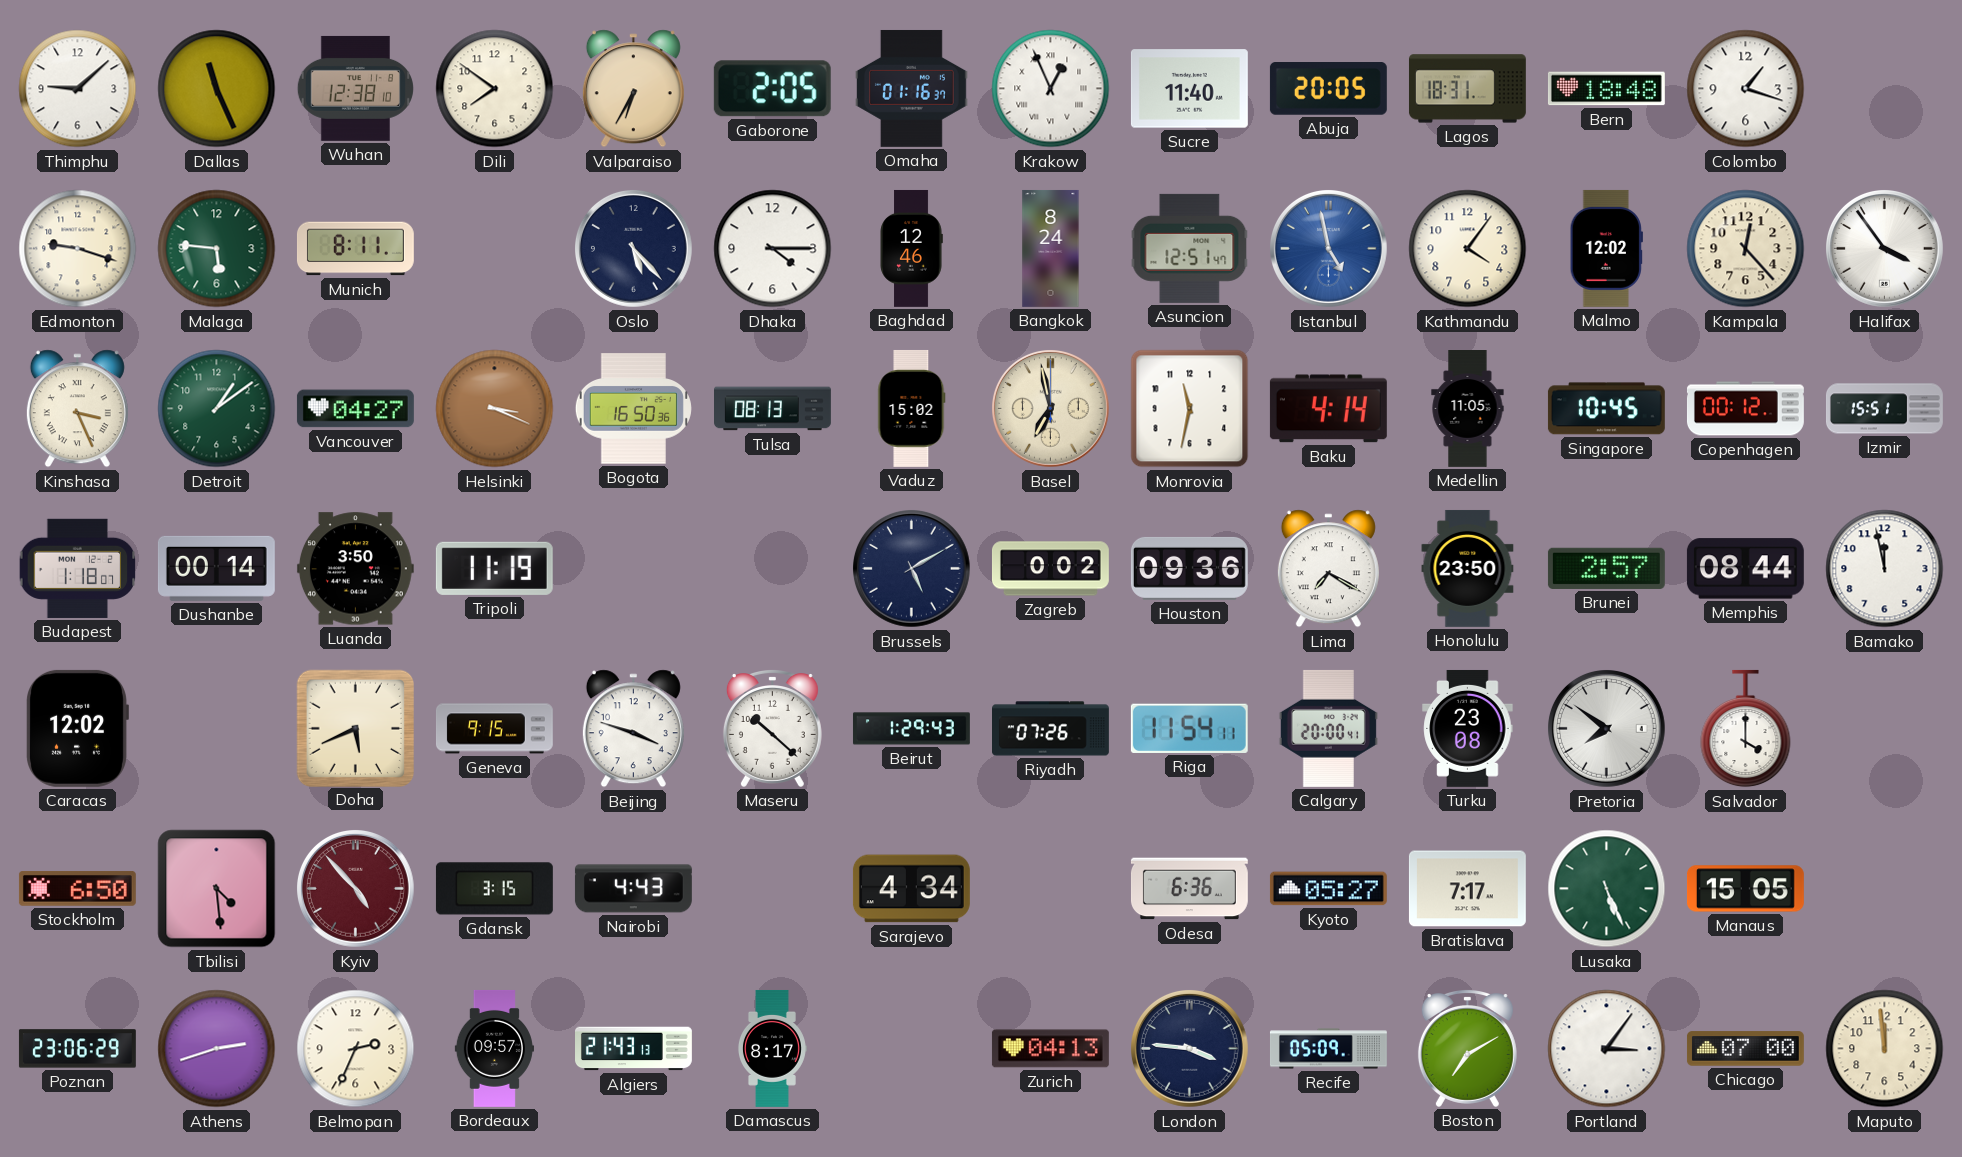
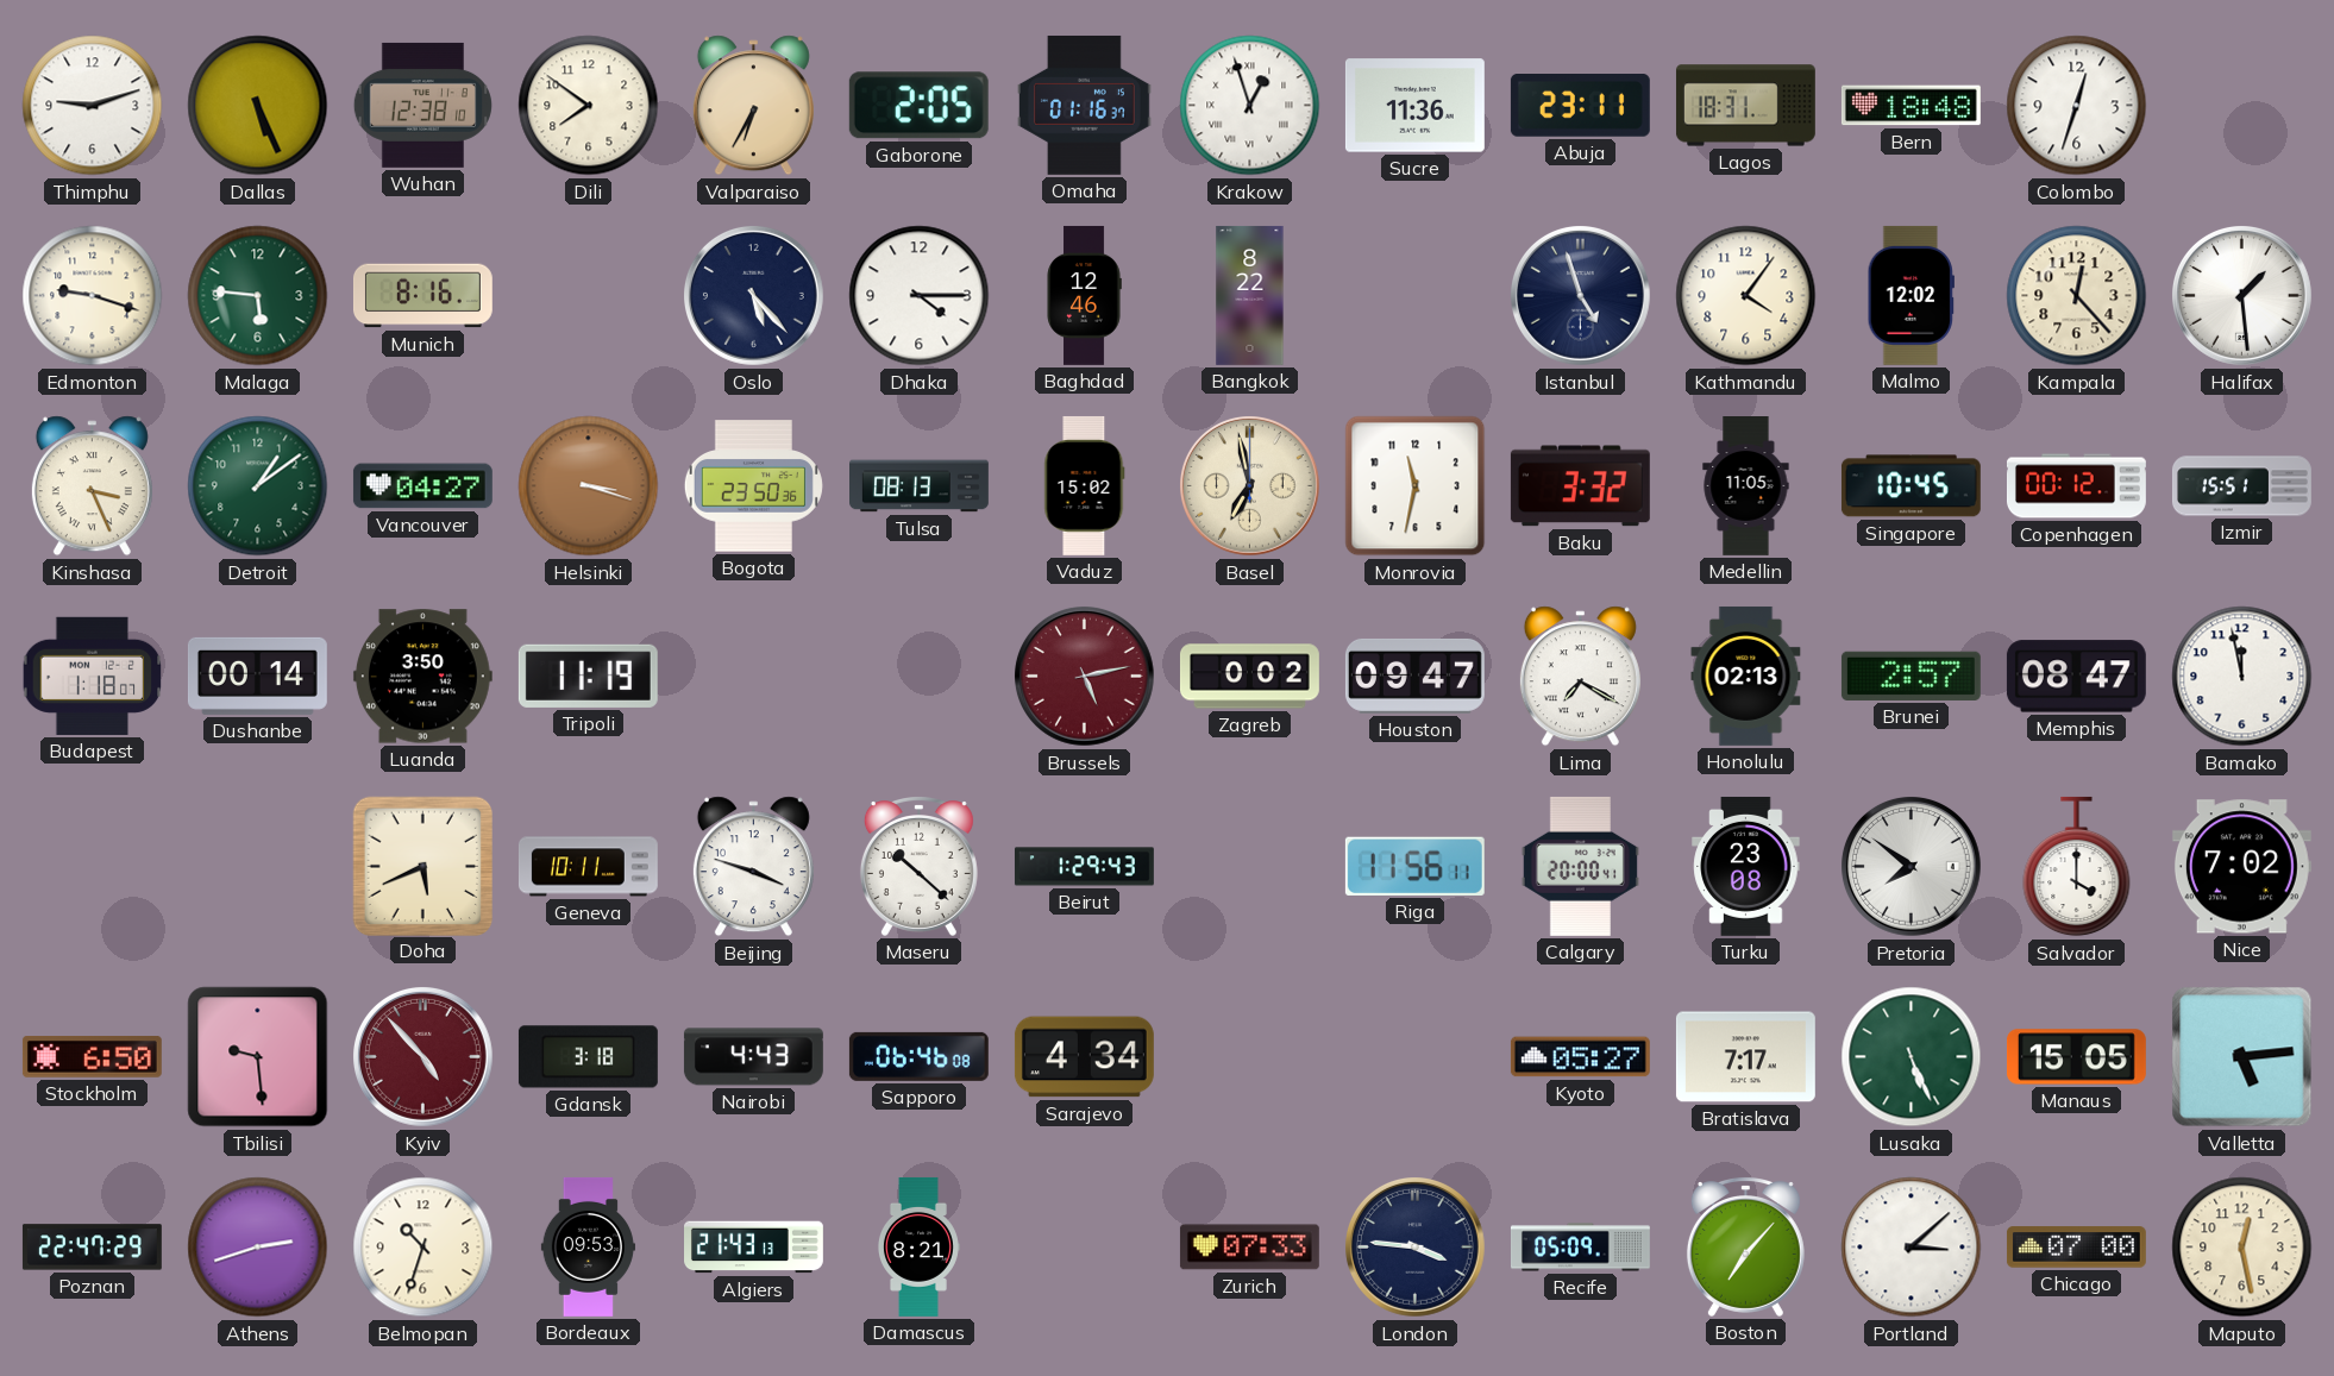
Thimphu: 9:08 -> 9:12
Dallas: 11:26 -> 5:26
Krakow: 12:56 -> 12:57
Sucre: 11:40 -> 11:36
Abuja: 20:05 -> 23:11
Colombo: 1:18 -> 12:33
Munich: 8:11 -> 8:16
Bangkok: 8:24 -> 8:22
Asuncion: 12:51 -> none
Istanbul: 4:58 -> 4:57
Istanbul dial: blue -> navy
Halifax: 3:54 -> 1:29
Helsinki: 3:19 -> 3:18
Bogota: 16:50 -> 23:50
Baku: 4:14 -> 3:32
Brussels: 5:10 -> 5:13
Brussels dial: navy -> burgundy
Houston: 09:36 -> 09:47
Honolulu: 23:50 -> 02:13
Memphis: 08:44 -> 08:47
Caracas: 12:02 -> none
Geneva: 9:15 -> 10:11
Riyadh: 07:26 -> none
Riga: 11:54 -> 11:56
Nice: none -> 7:02
Tbilisi: 4:29 -> 9:29
Gdansk: 3:15 -> 3:18
Sapporo: none -> 06:46
Odesa: 6:36 -> none
Valletta: none -> 5:14
Poznan: 23:06 -> 22:47
Belmopan: 2:34 -> 10:33
Bordeaux: 09:57 -> 09:53
Damascus: 8:17 -> 8:21
Zurich: 04:13 -> 07:33
Boston: 7:10 -> 7:07
Portland: 3:06 -> 3:08
Maputo: 11:59 -> 12:28
